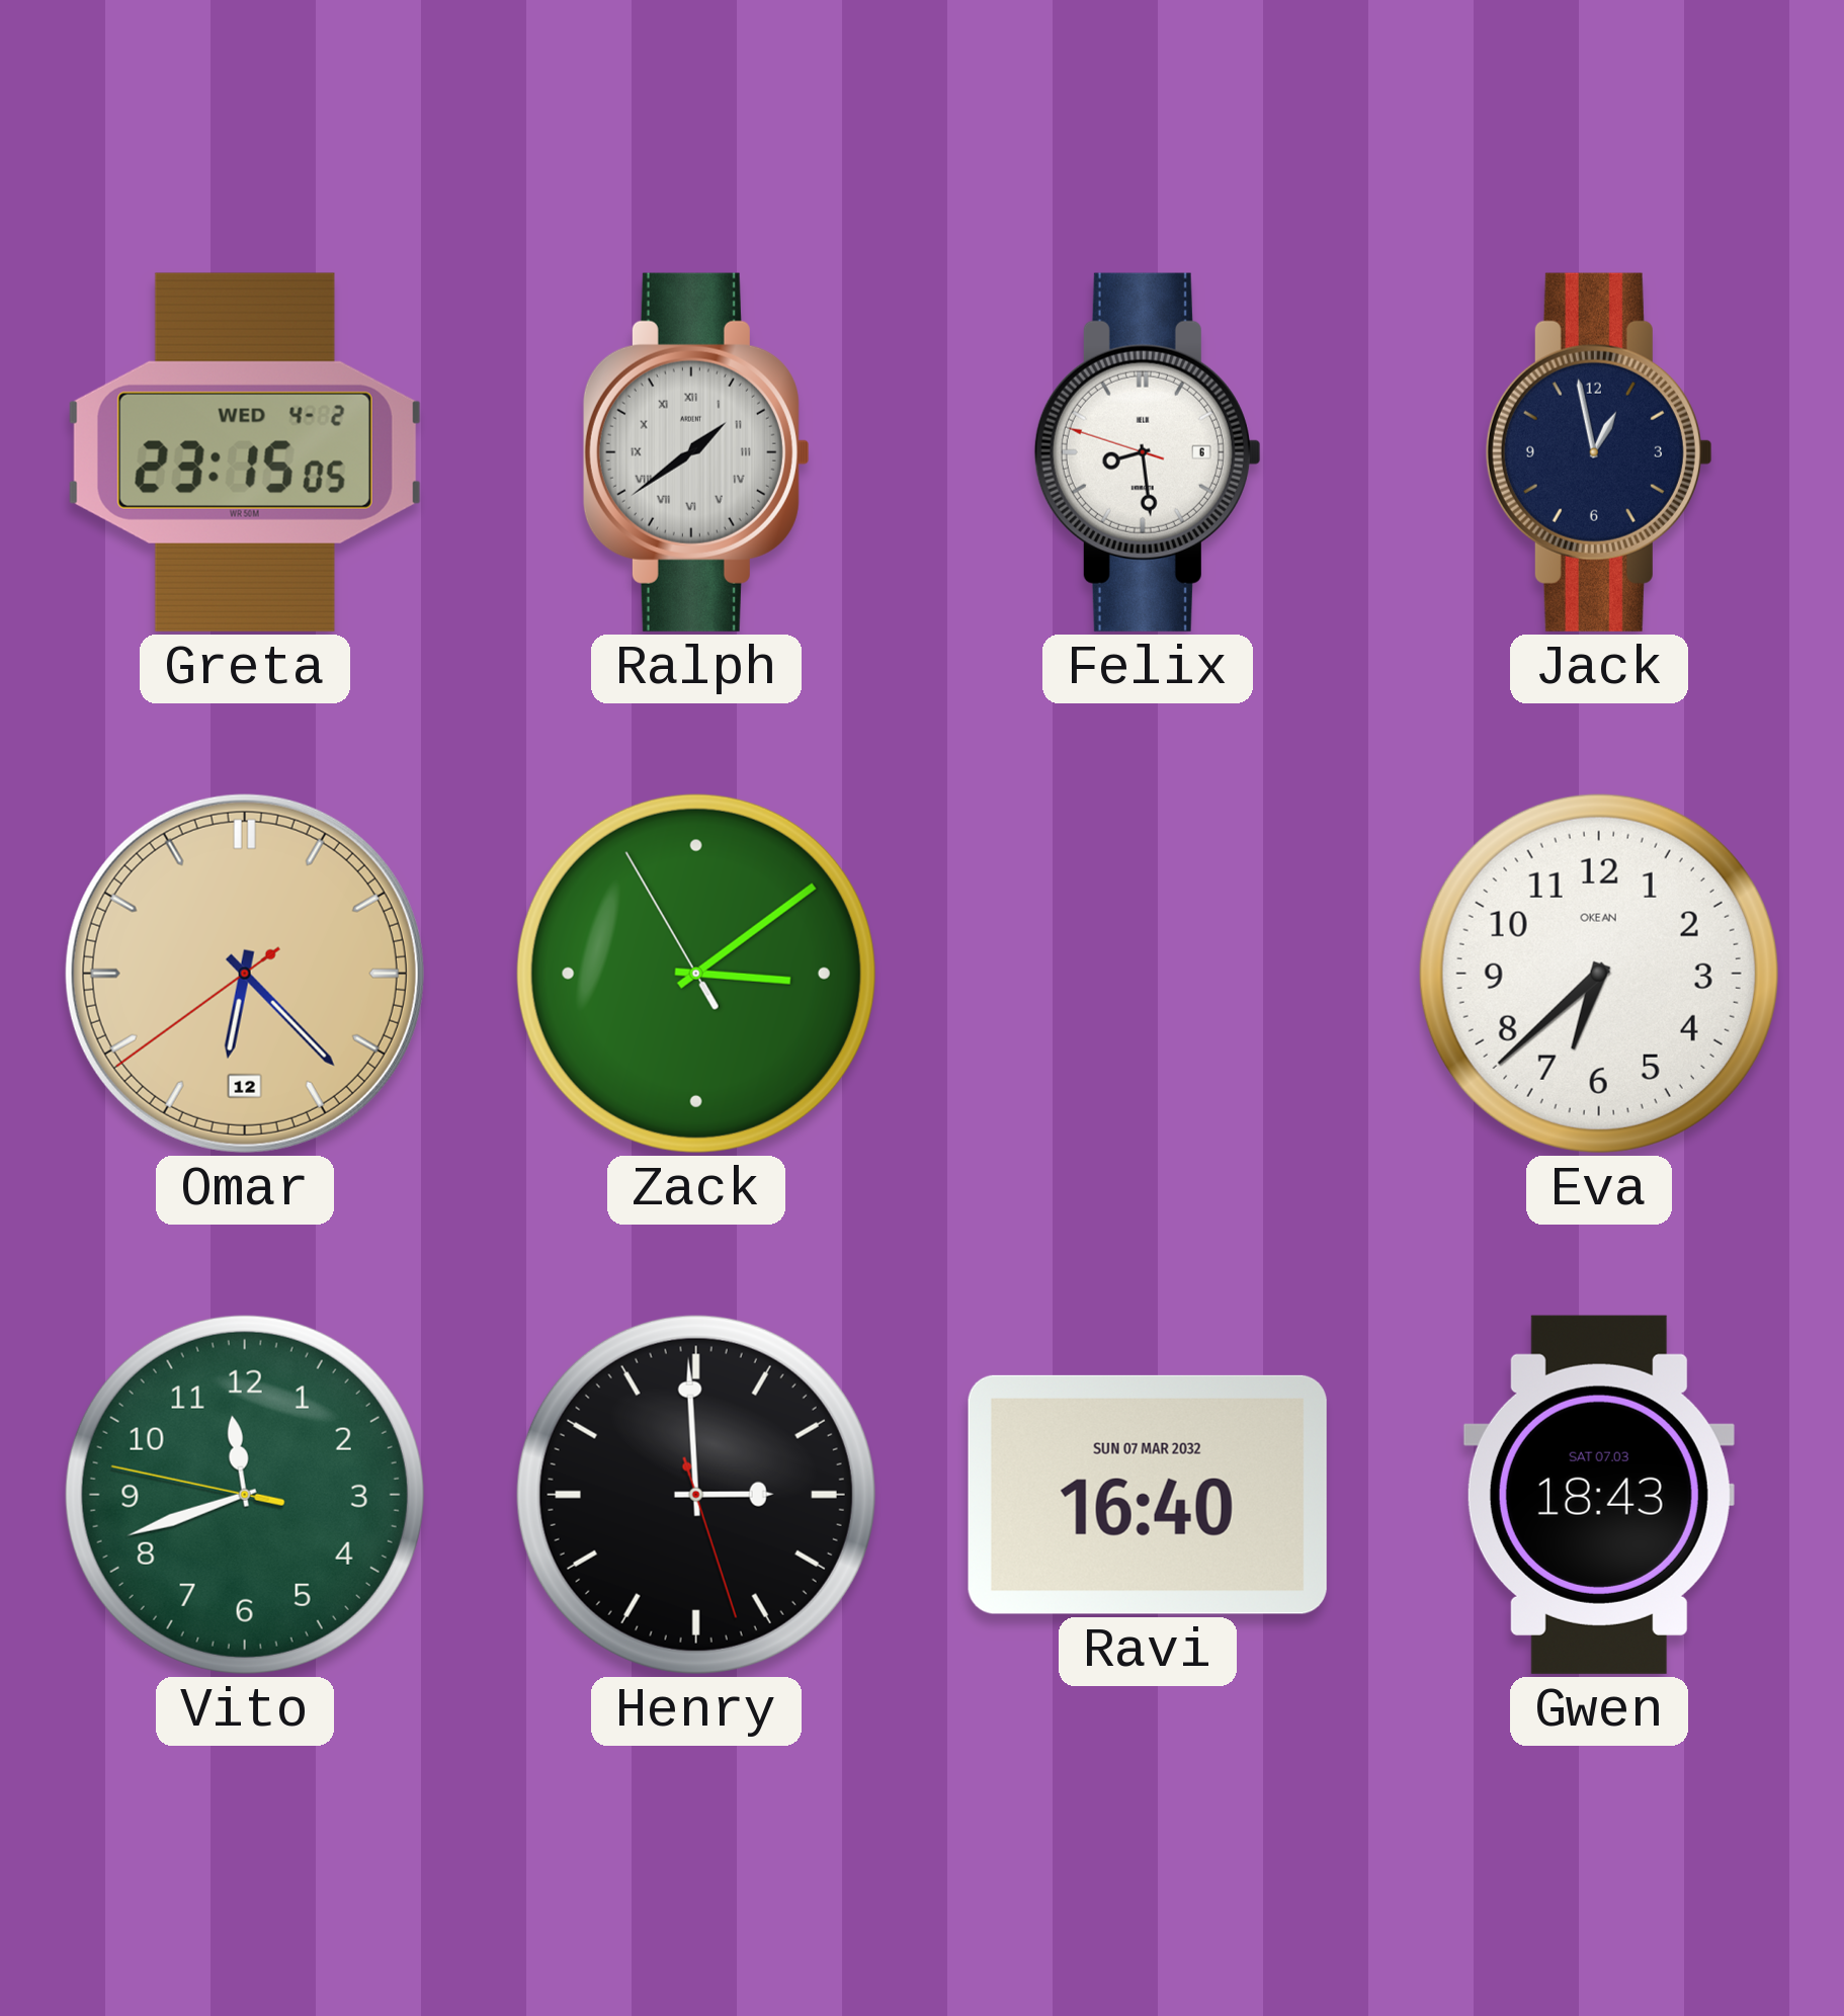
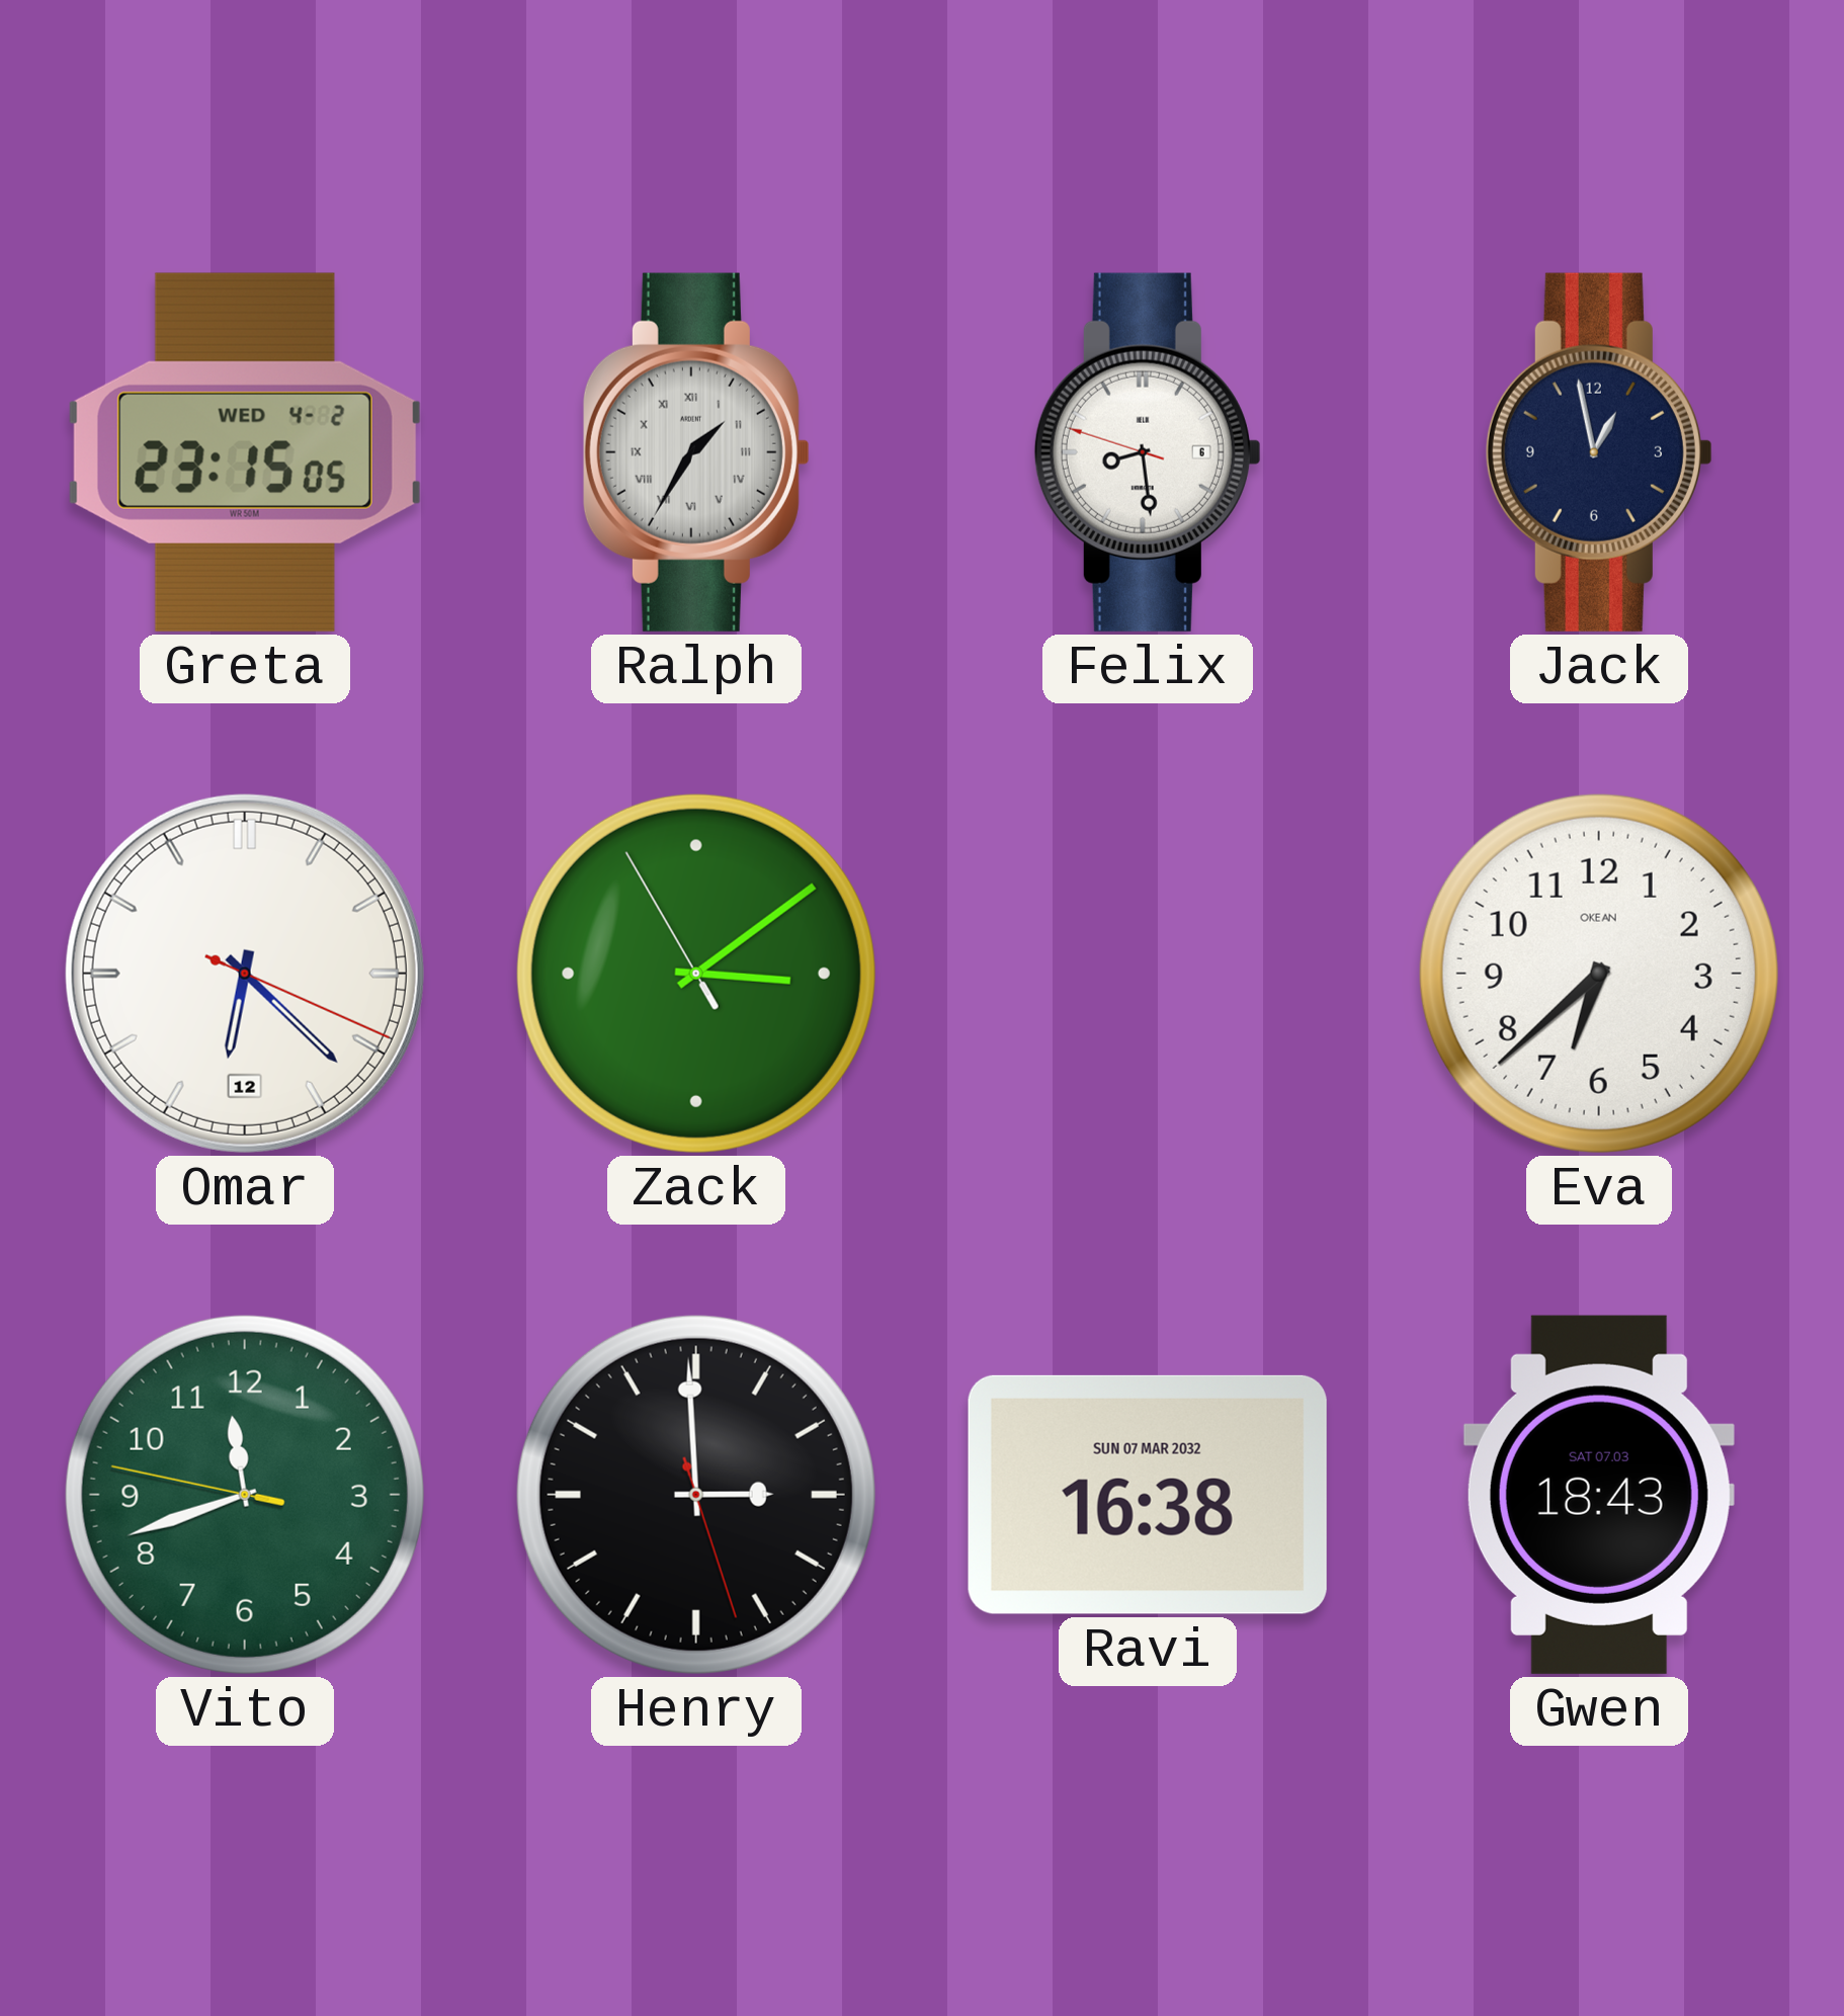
Ralph: 1:39 -> 1:35
Omar: 6:22:39 -> 6:22:19
Omar dial: champagne -> white
Ravi: 16:40 -> 16:38
